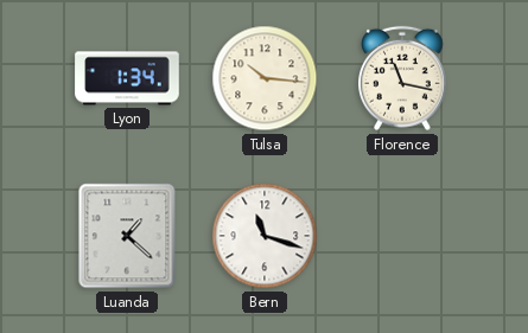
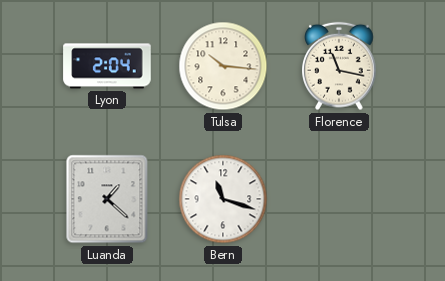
Lyon: 1:34 -> 2:04
